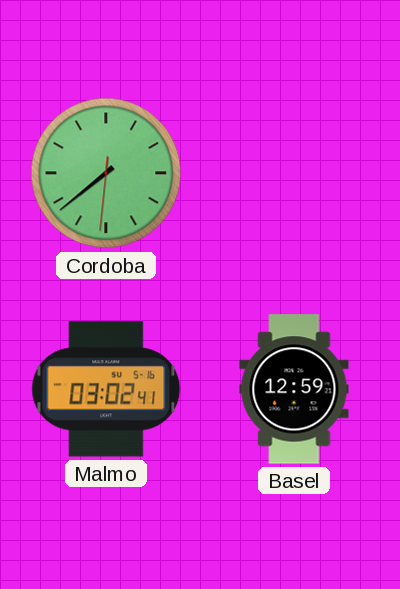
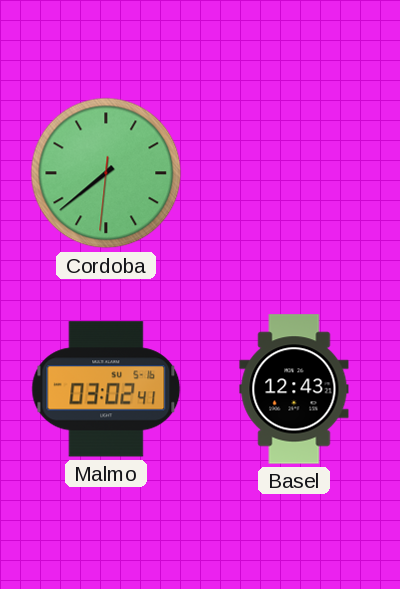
Basel: 12:59 -> 12:43
